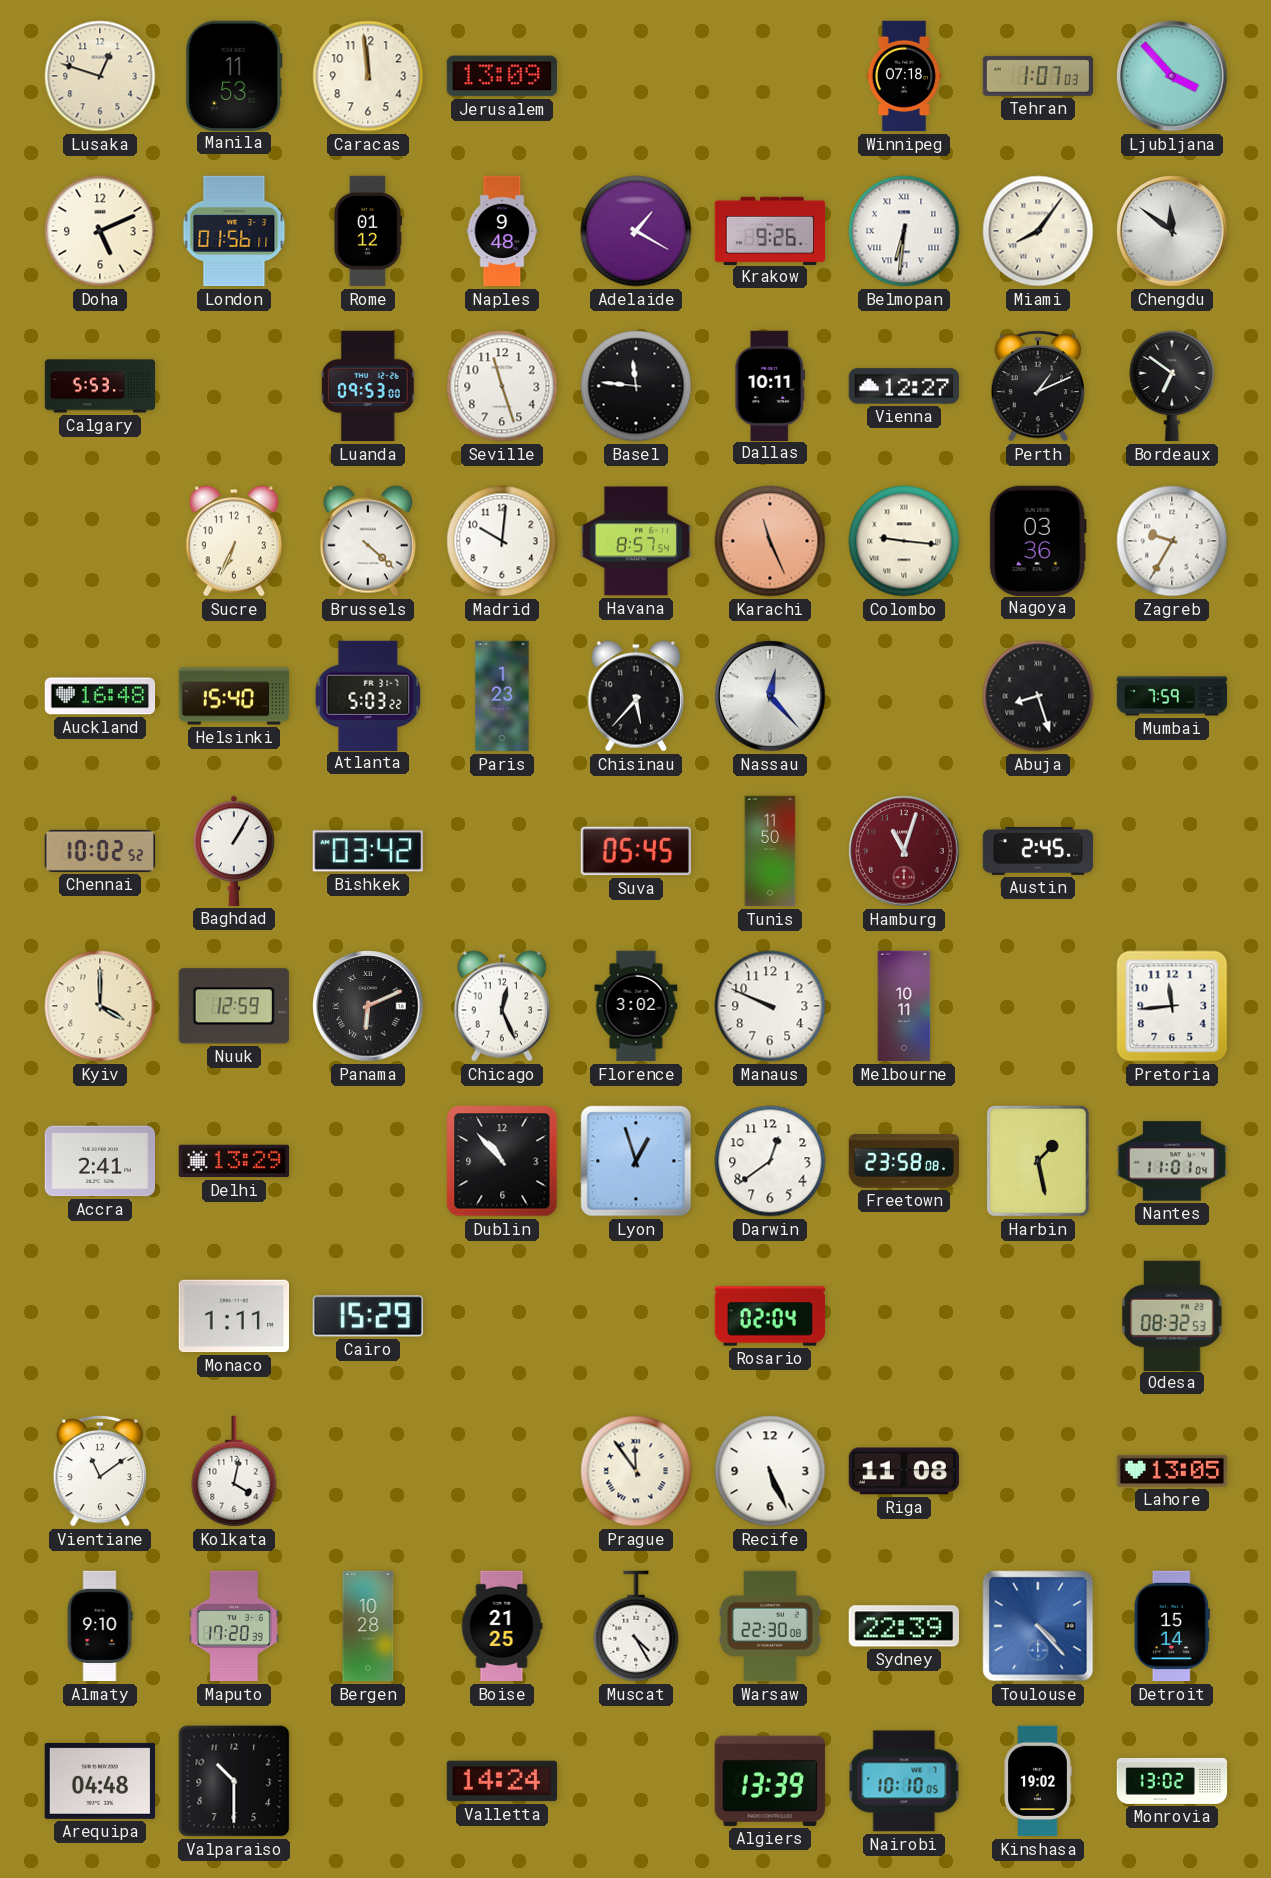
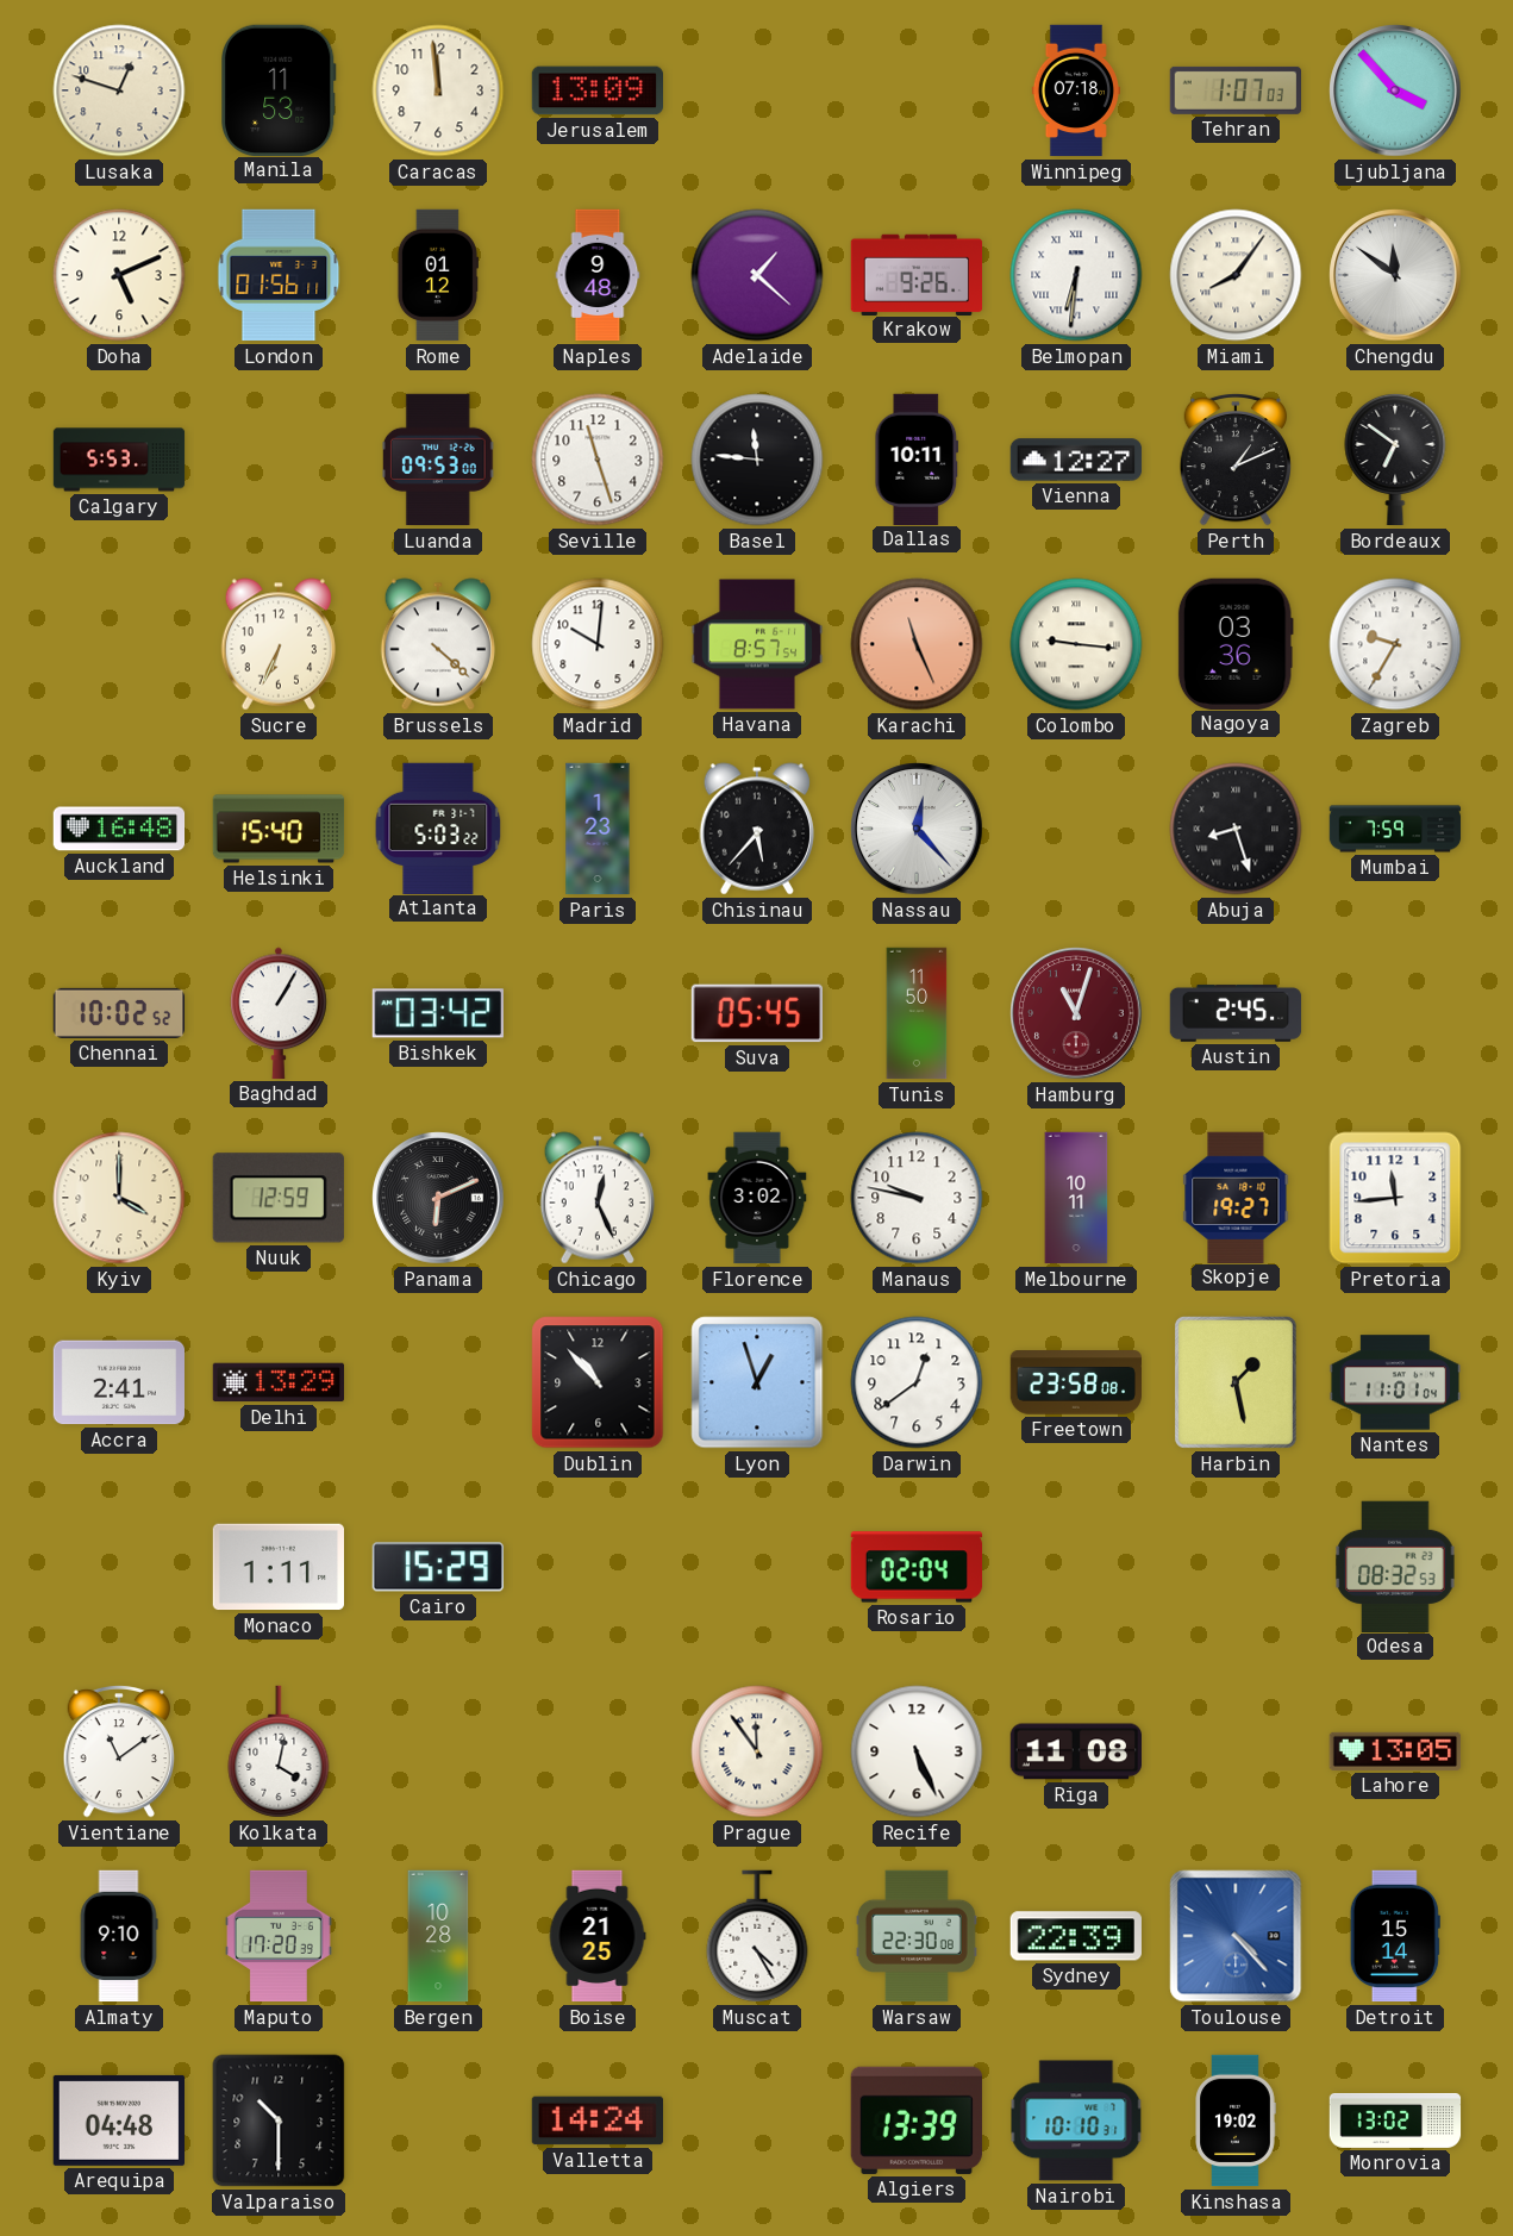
Adelaide: 1:20 -> 1:22
Manaus: 9:49 -> 9:47
Skopje: none -> 19:27
Nairobi: 10:10:05 -> 10:10:31
